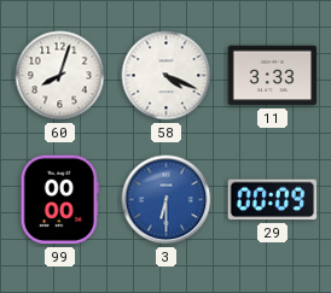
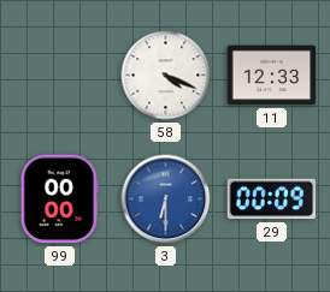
60: 8:03 -> none
11: 3:33 -> 12:33
